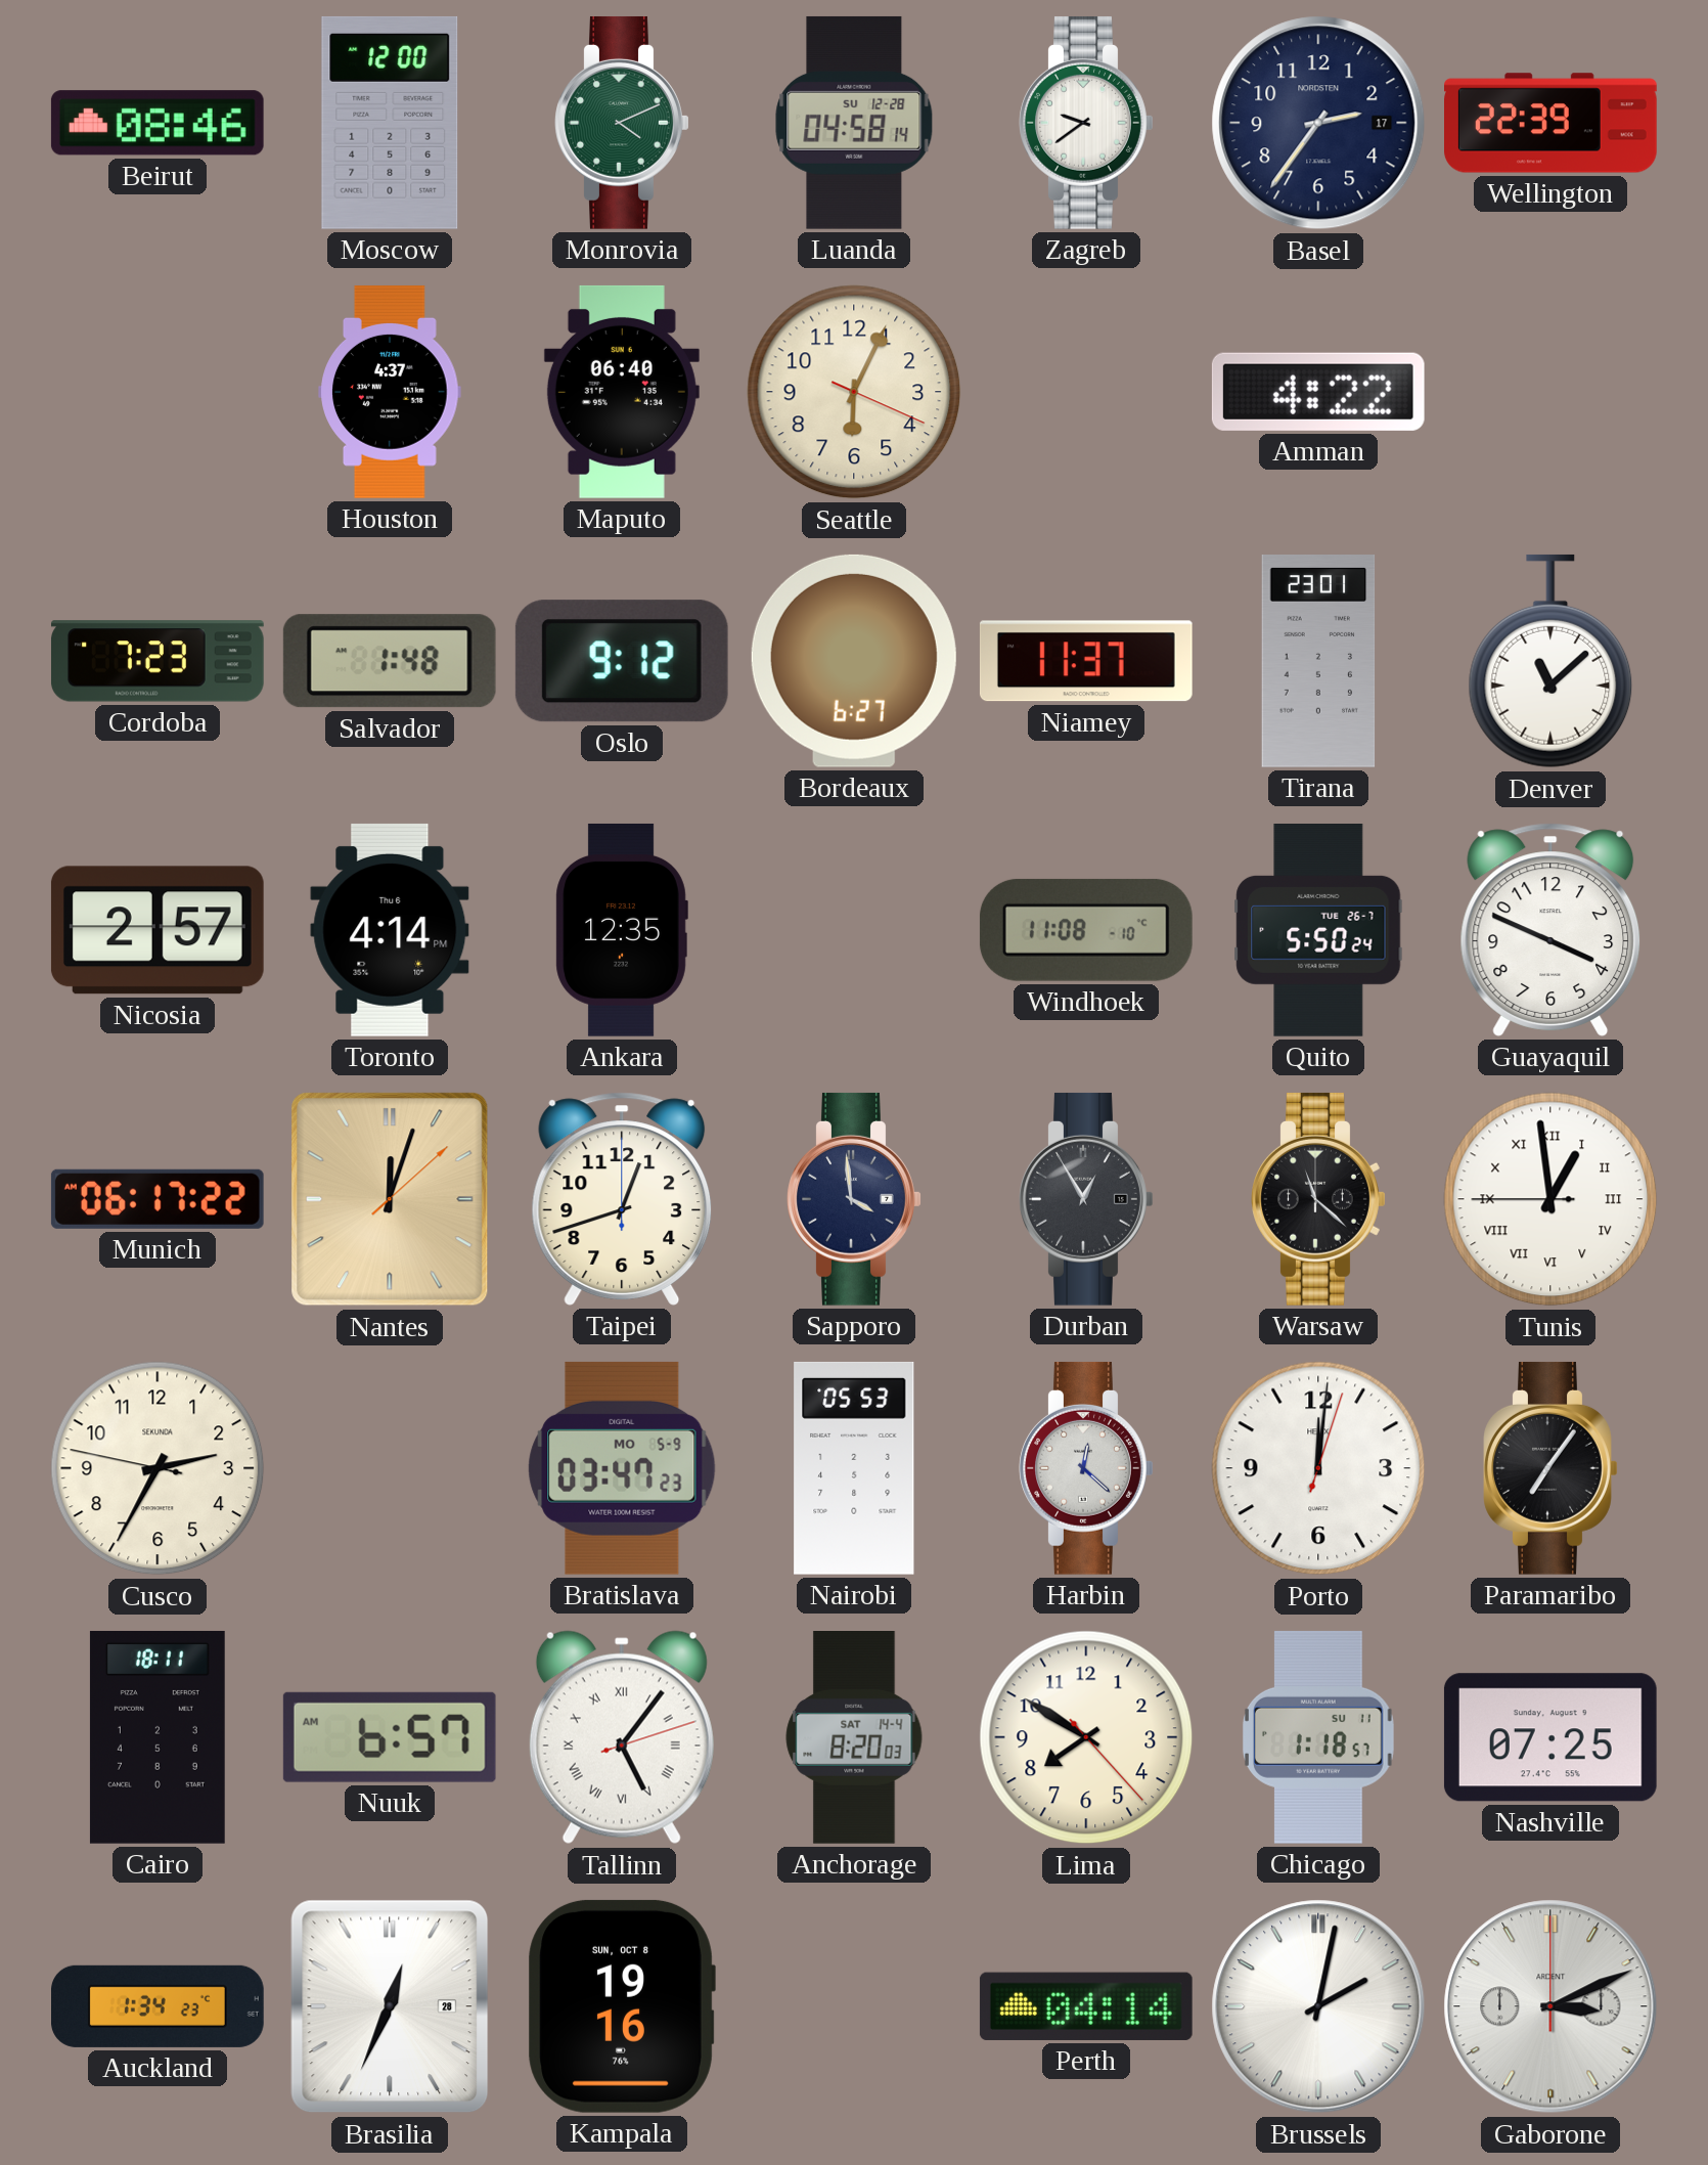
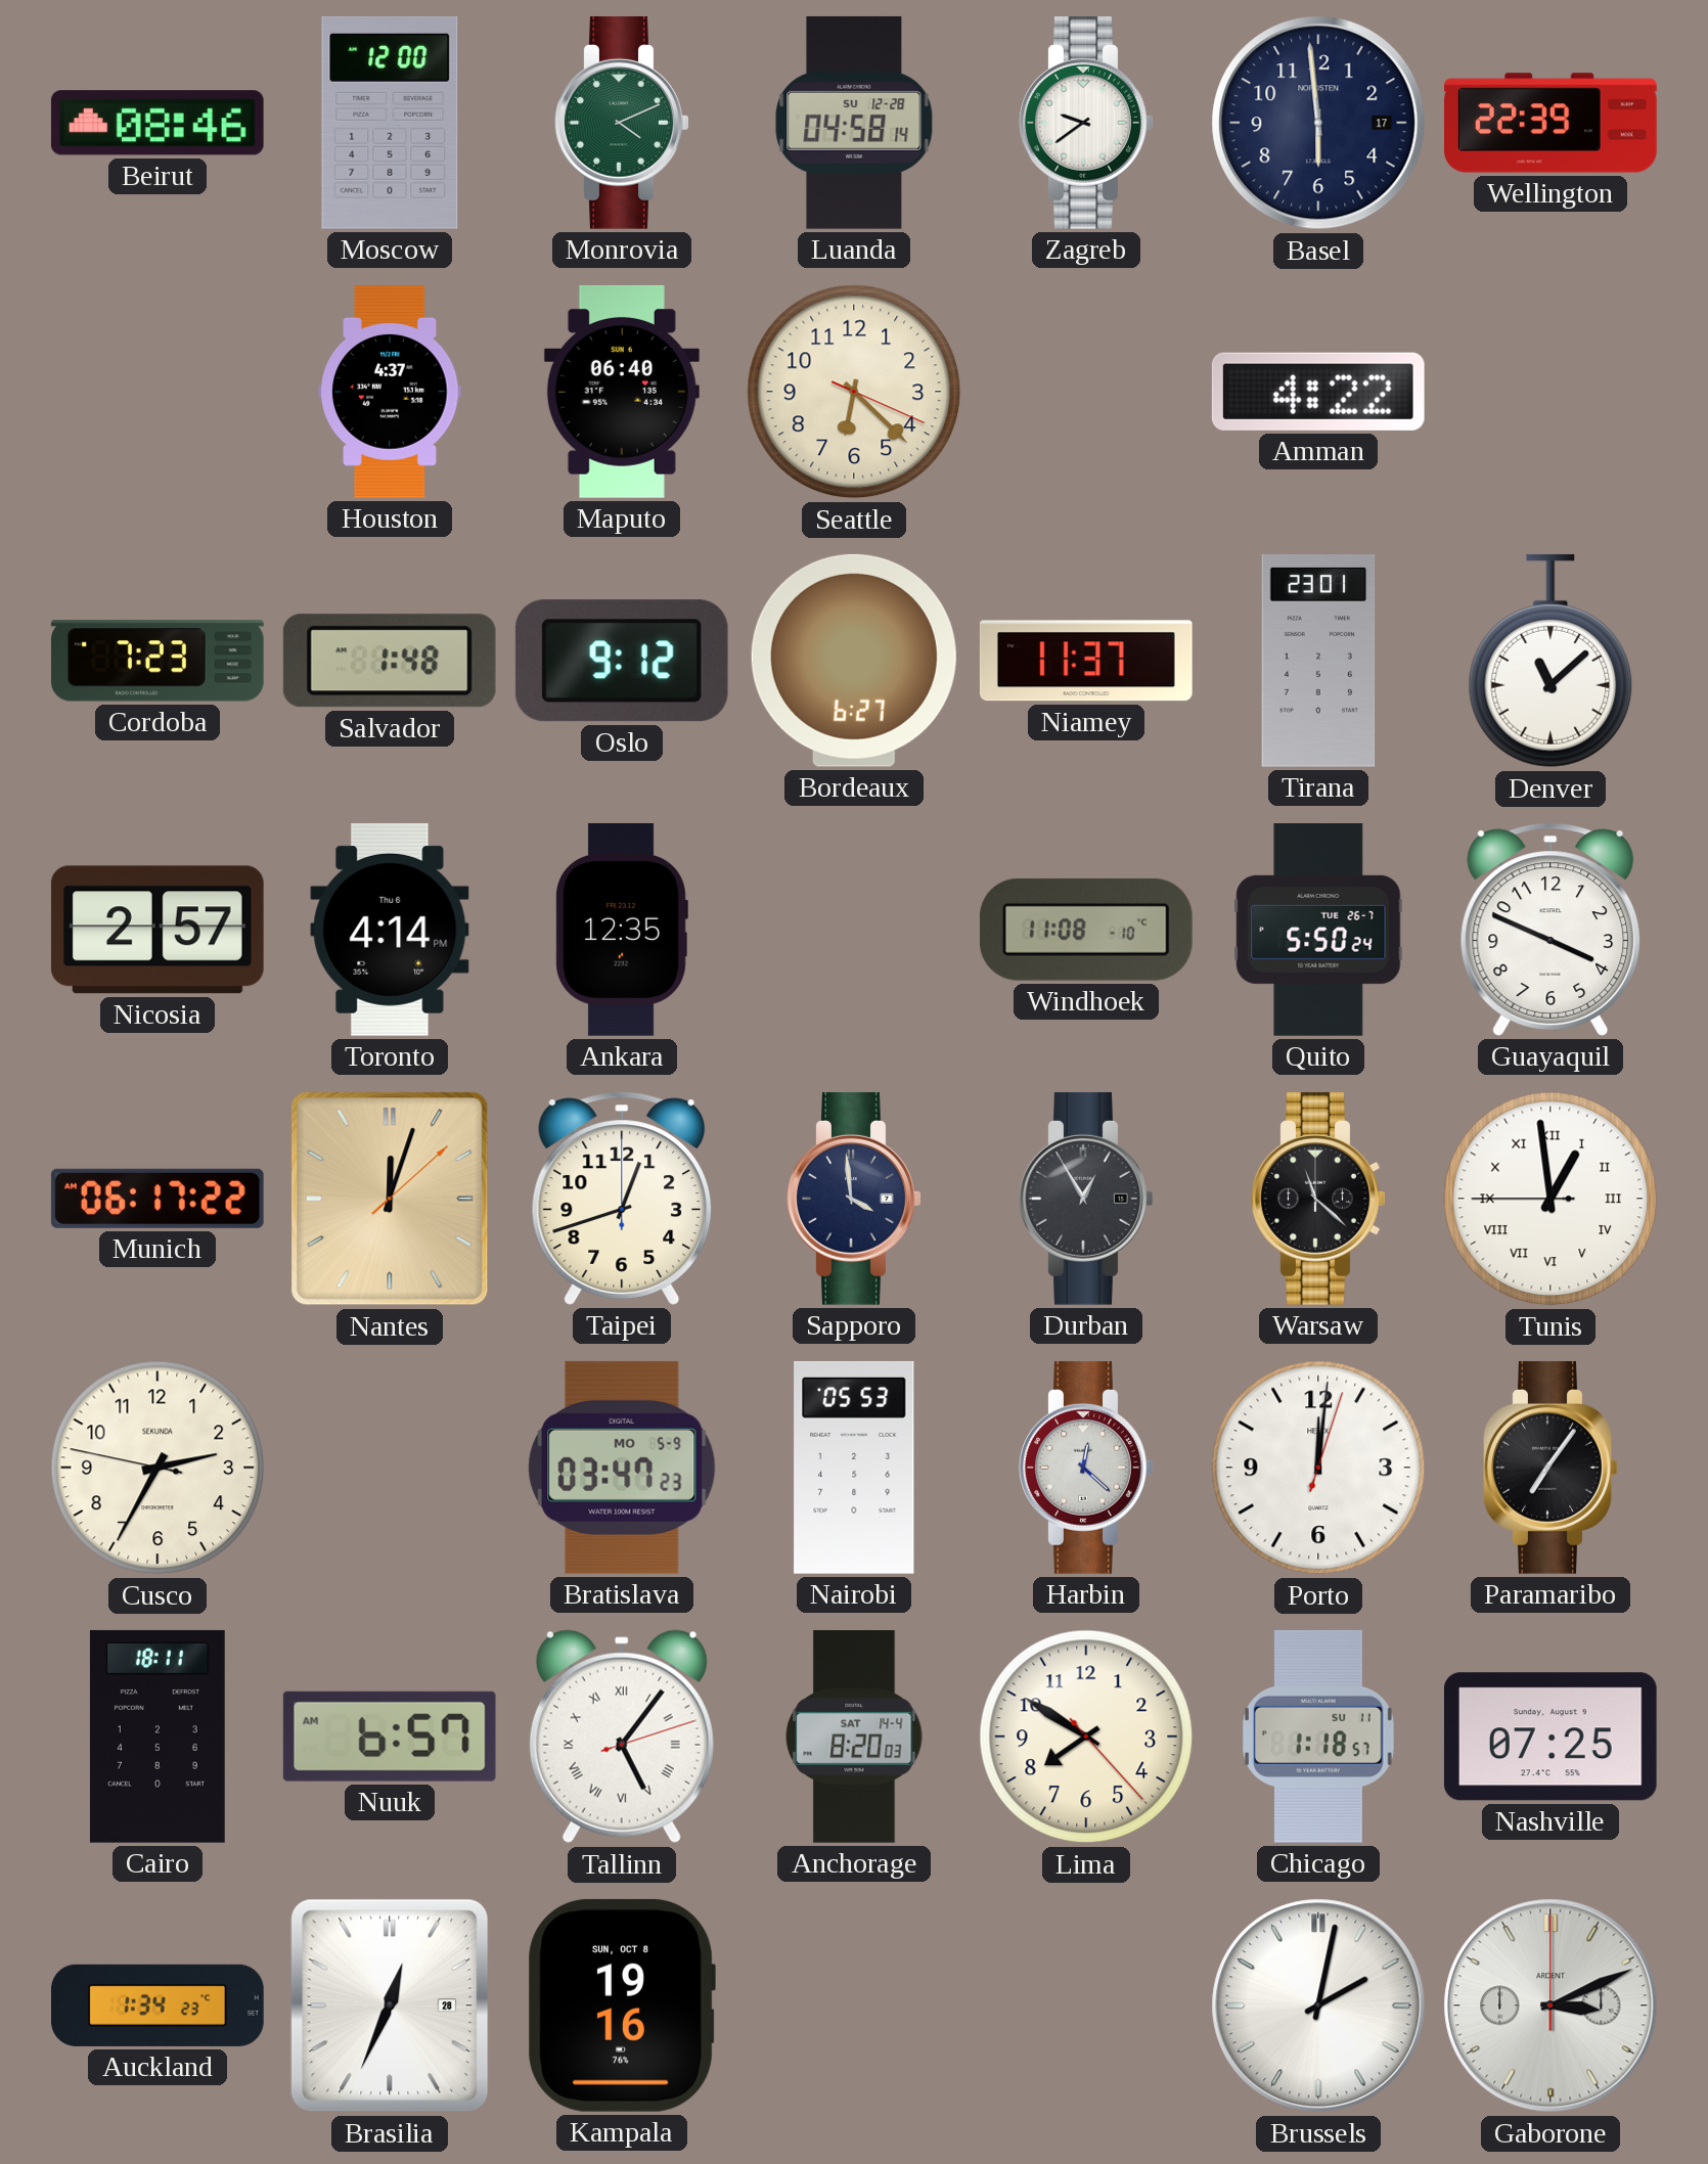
Basel: 2:36 -> 5:59
Seattle: 6:04 -> 6:22
Perth: 04:14 -> none
